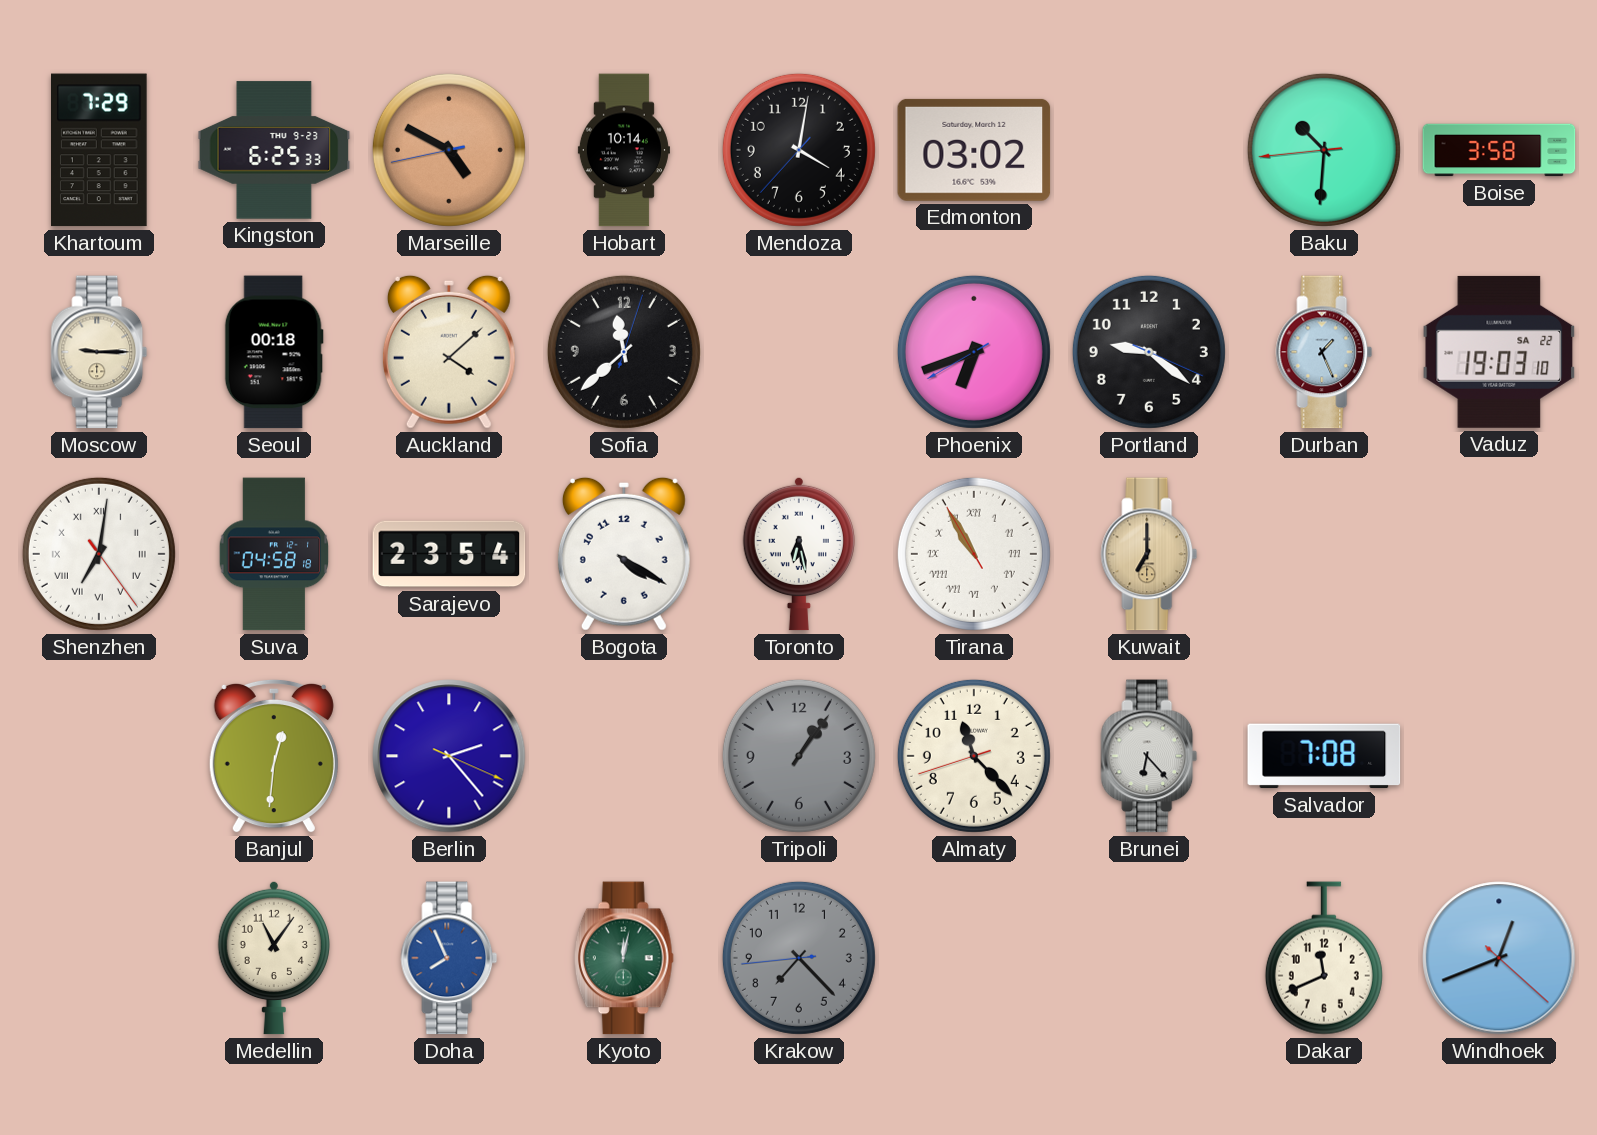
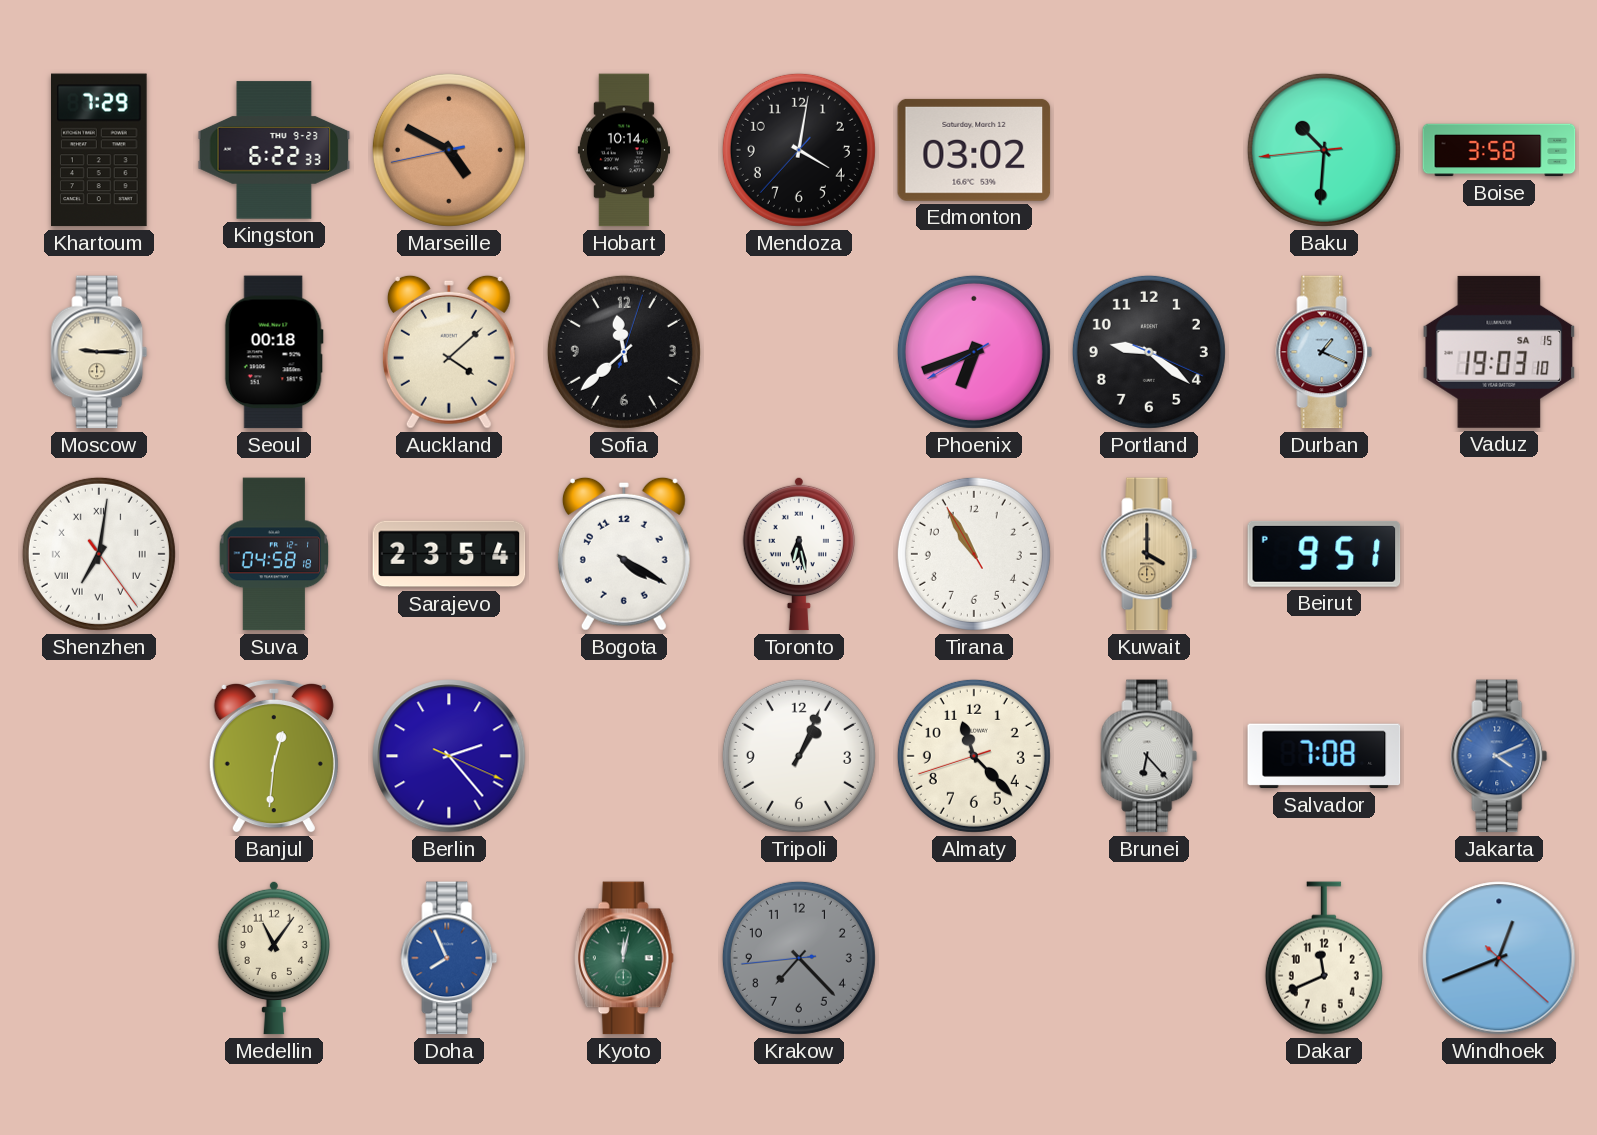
Kingston: 6:25 -> 6:22
Durban: 1:26 -> 1:19
Vaduz date: SA 22 -> SA 15
Tirana numerals: Roman -> Arabic
Kuwait: 7:00 -> 4:00
Beirut: none -> 9:51
Tripoli: 1:06 -> 1:04
Tripoli dial: grey -> white
Jakarta: none -> 4:11
